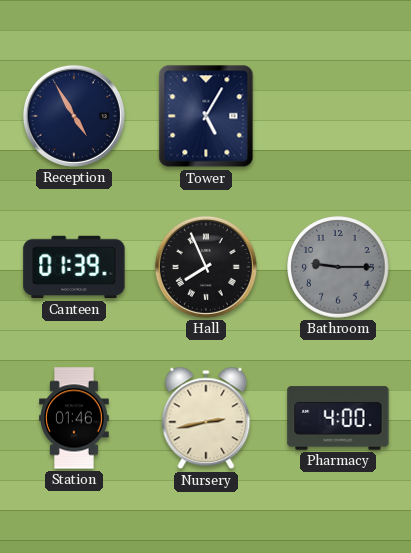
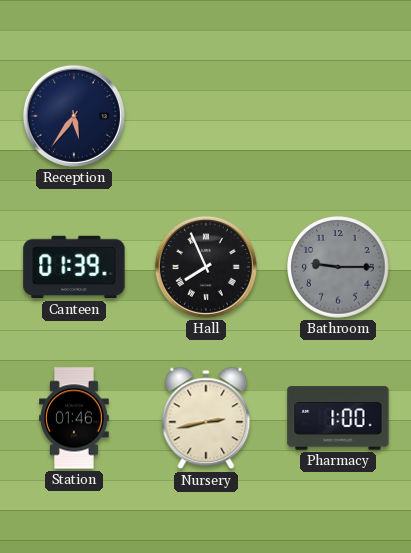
Reception: 4:55 -> 5:36
Tower: 5:05 -> none
Pharmacy: 4:00 -> 1:00
